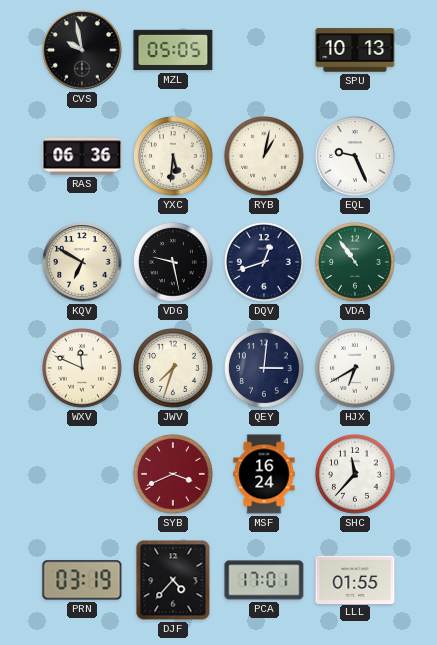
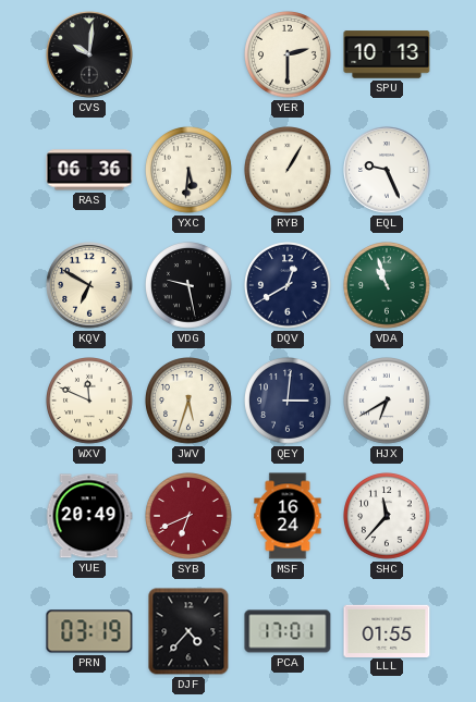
CVS: 9:58 -> 10:01
MZL: 05:05 -> none
YER: none -> 2:30
RYB: 1:02 -> 1:05
DQV: 12:42 -> 12:40
VDA: 10:54 -> 10:57
JWV: 7:33 -> 5:33
YUE: none -> 20:49
SYB: 3:41 -> 6:41
